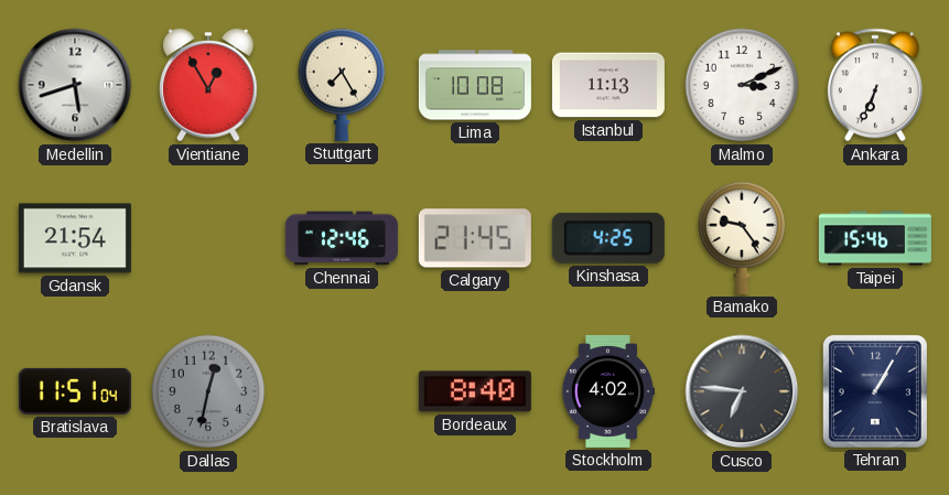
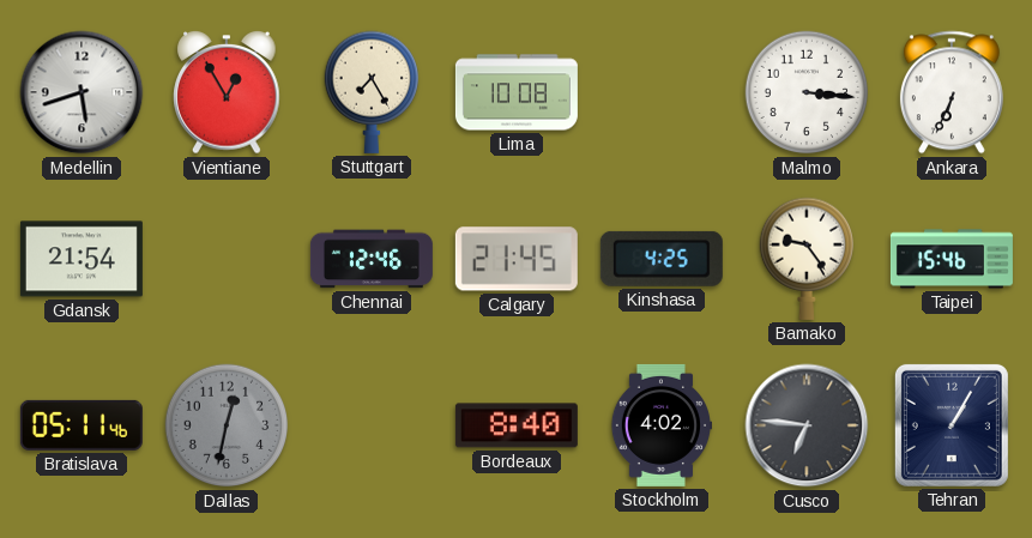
Istanbul: 11:13 -> none
Malmo: 3:11 -> 3:16
Bratislava: 11:51 -> 05:11
